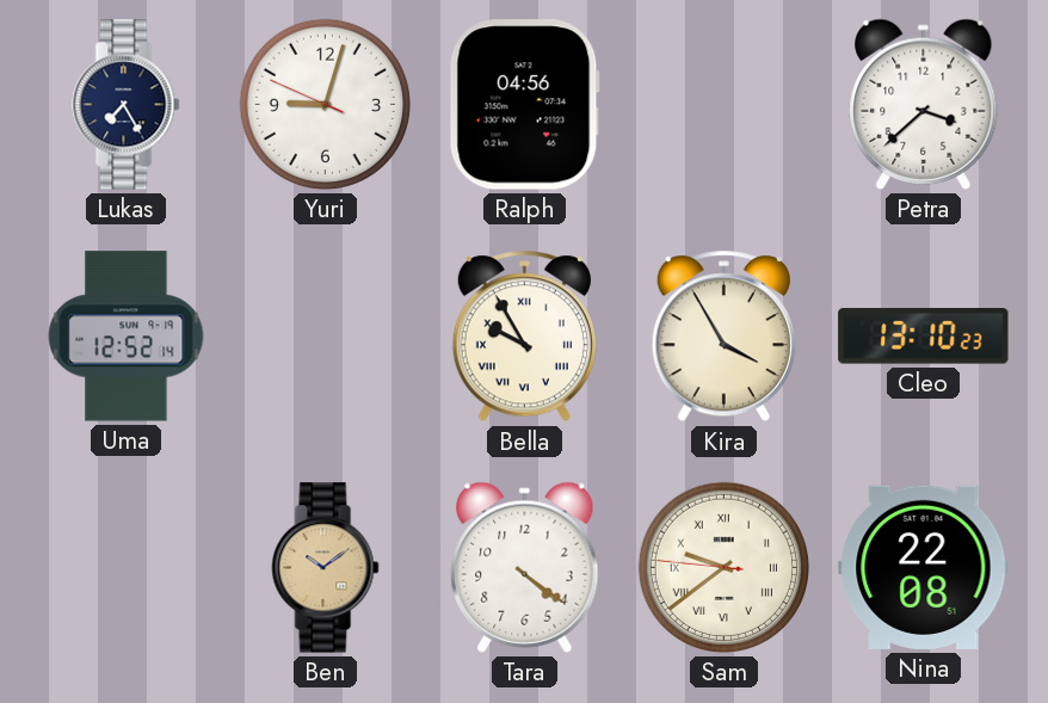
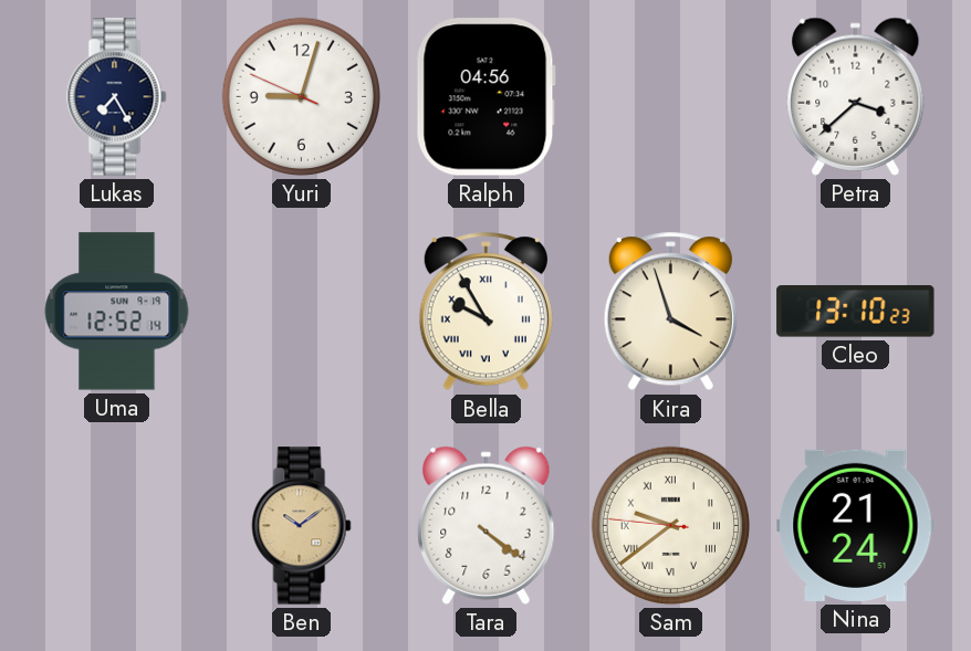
Kira: 3:55 -> 3:57
Nina: 22:08 -> 21:24
